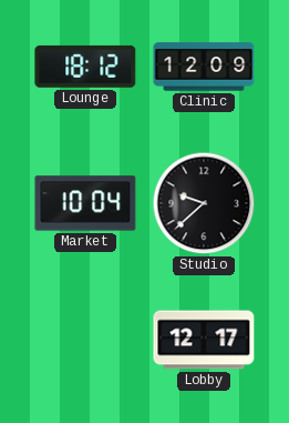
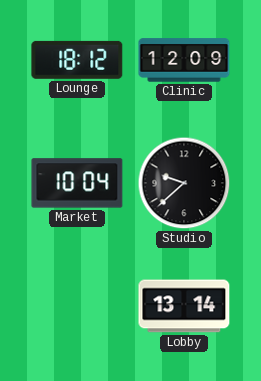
Lobby: 12:17 -> 13:14
